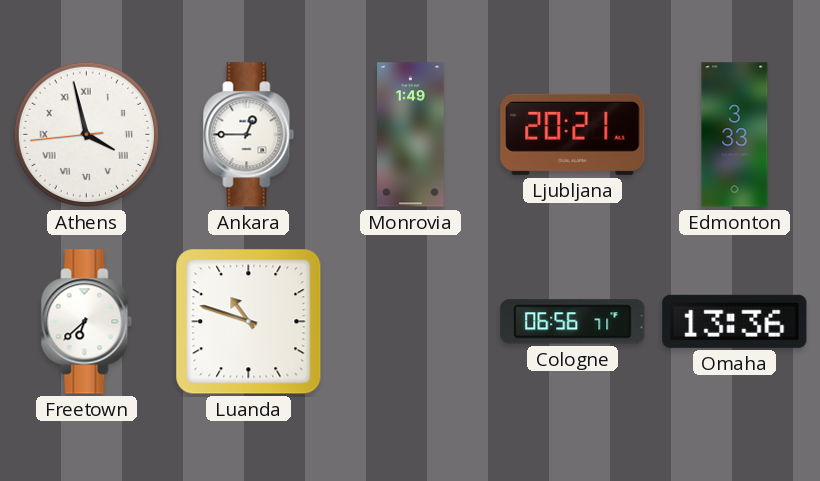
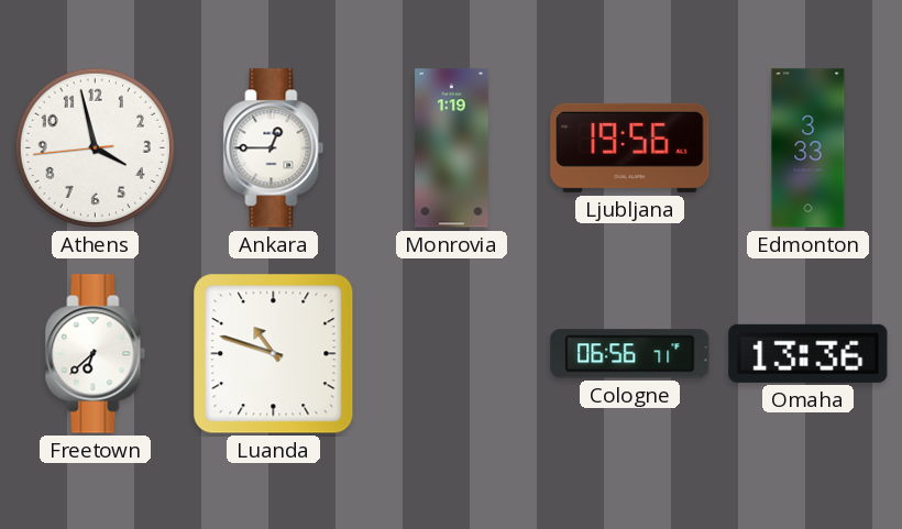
Athens numerals: Roman -> Arabic
Monrovia: 1:49 -> 1:19
Ljubljana: 20:21 -> 19:56
